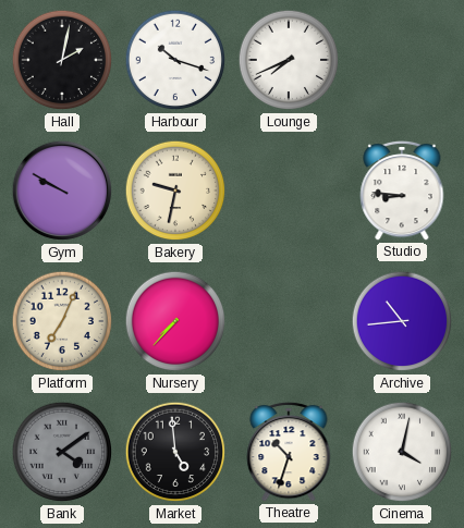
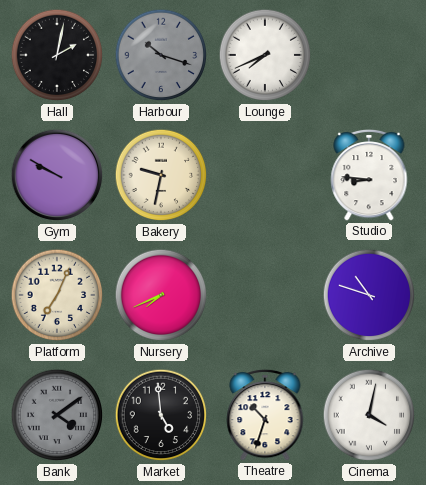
Harbour dial: white -> grey
Nursery: 7:37 -> 7:41
Archive: 10:44 -> 10:48
